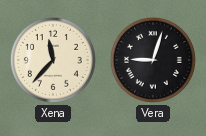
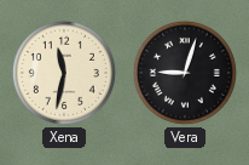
Xena: 11:37 -> 11:32
